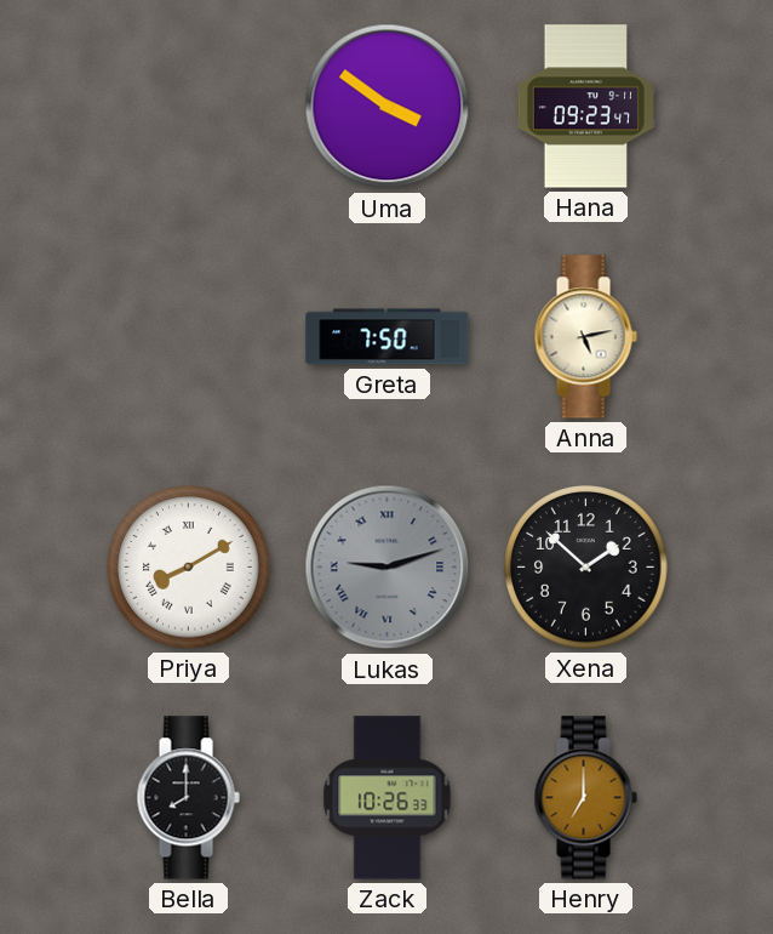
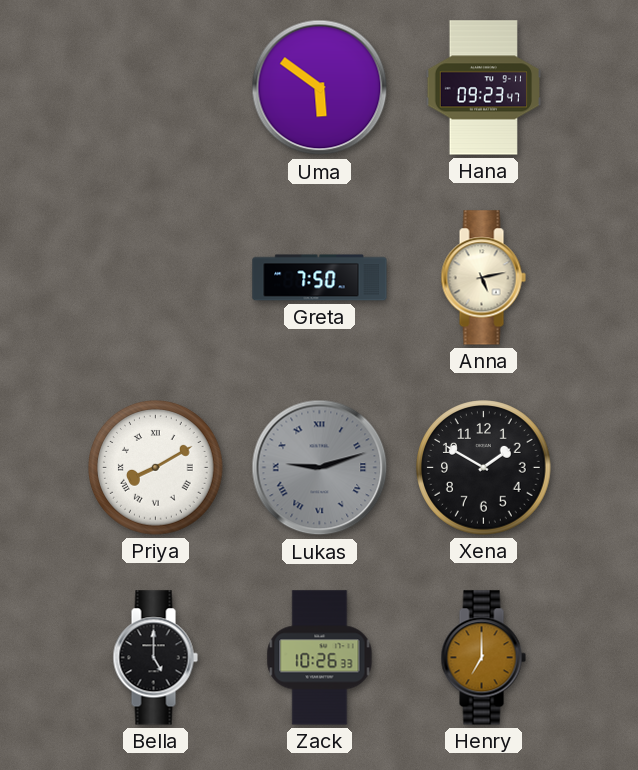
Uma: 3:51 -> 5:51
Xena: 1:52 -> 1:50
Bella: 8:00 -> 5:00
